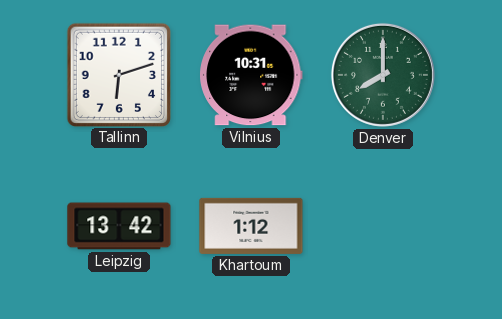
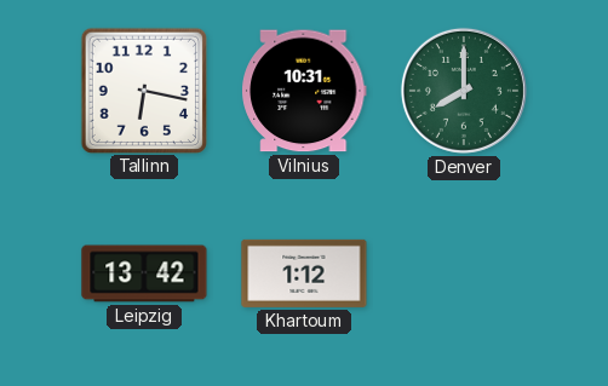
Tallinn: 6:12 -> 6:17
